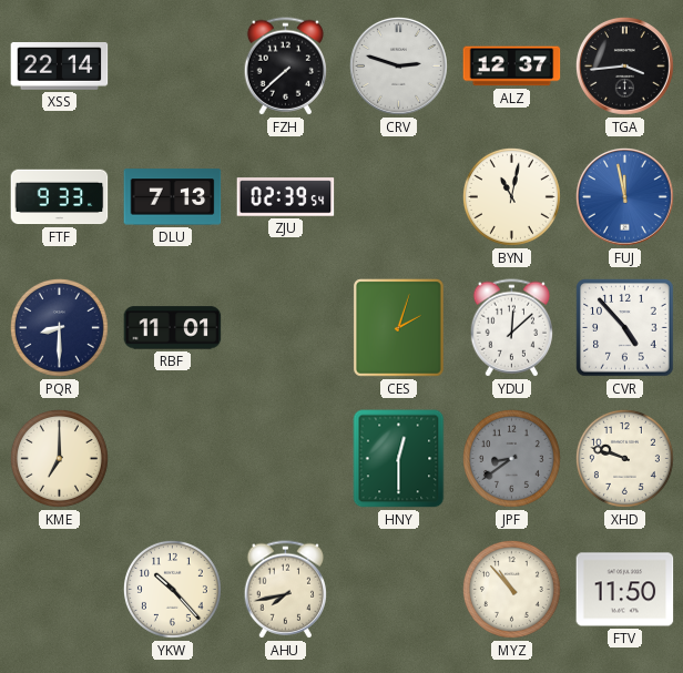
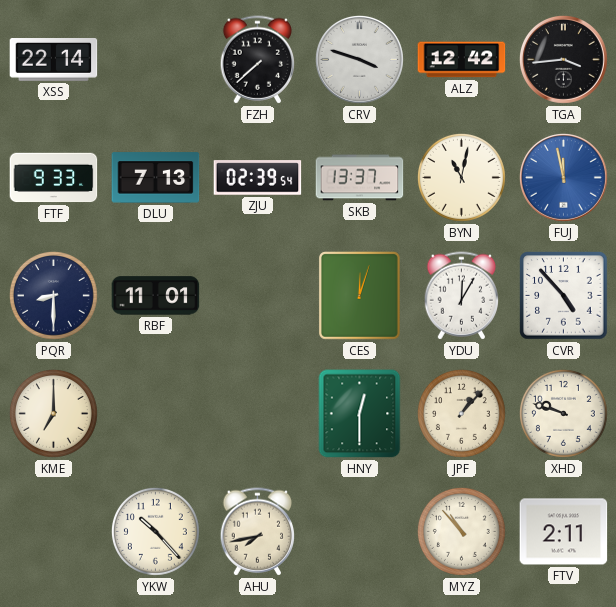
CRV: 2:48 -> 3:48
ALZ: 12:37 -> 12:42
SKB: none -> 13:37
CES: 2:03 -> 12:03
YDU: 12:08 -> 12:05
JPF: 8:39 -> 1:07
JPF dial: grey -> cream
FTV: 11:50 -> 2:11
